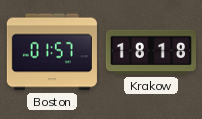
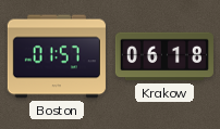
Krakow: 18:18 -> 06:18
